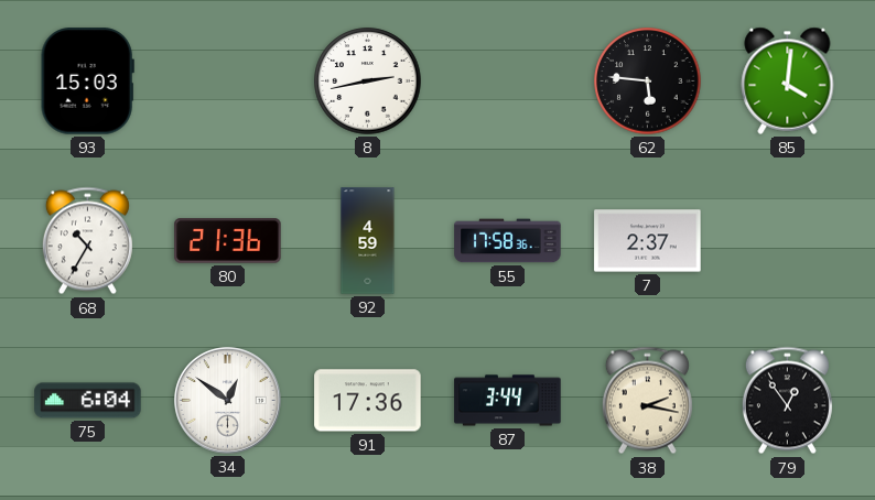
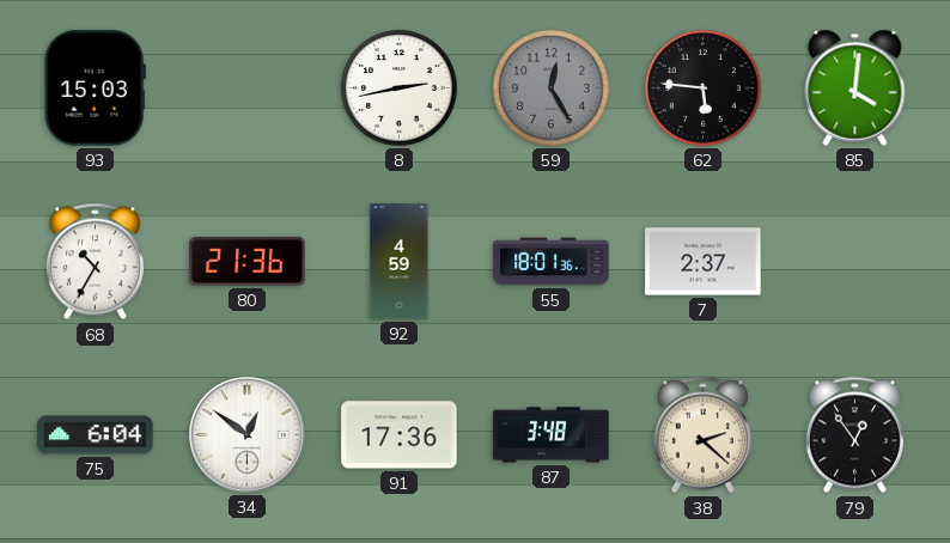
59: none -> 12:25
55: 17:58 -> 18:01
87: 3:44 -> 3:48
38: 2:17 -> 2:22
